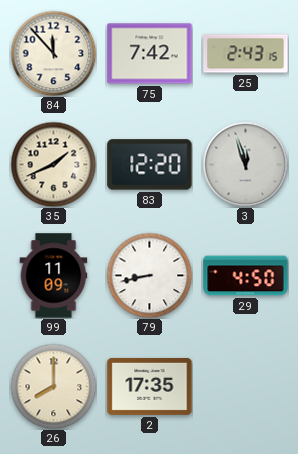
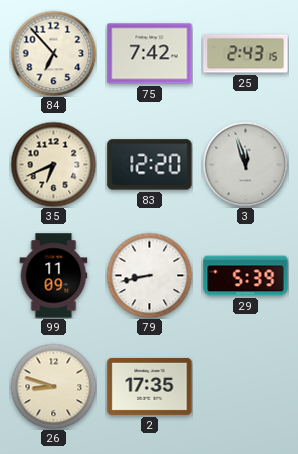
84: 11:53 -> 6:53
35: 1:41 -> 6:41
29: 4:50 -> 5:39
26: 8:00 -> 8:48
